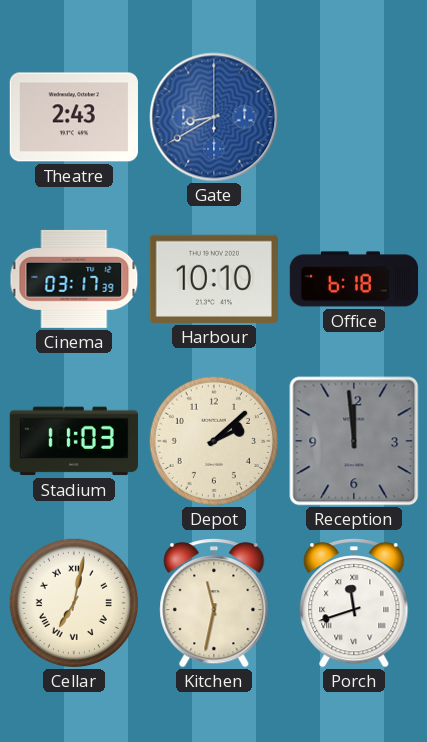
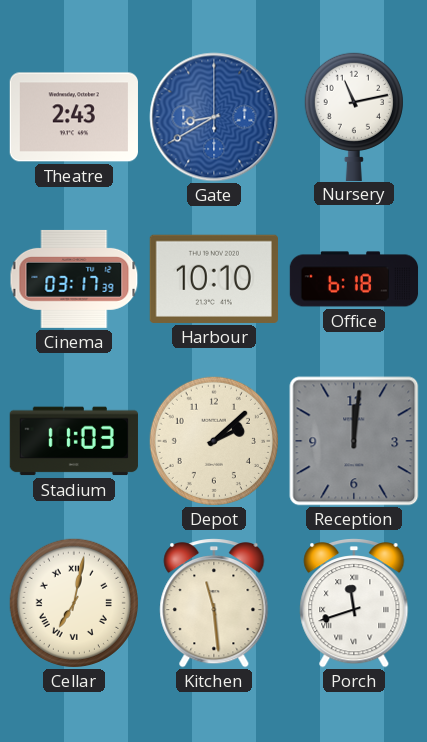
Nursery: none -> 11:13
Reception: 11:59 -> 12:01
Kitchen: 11:32 -> 11:29
